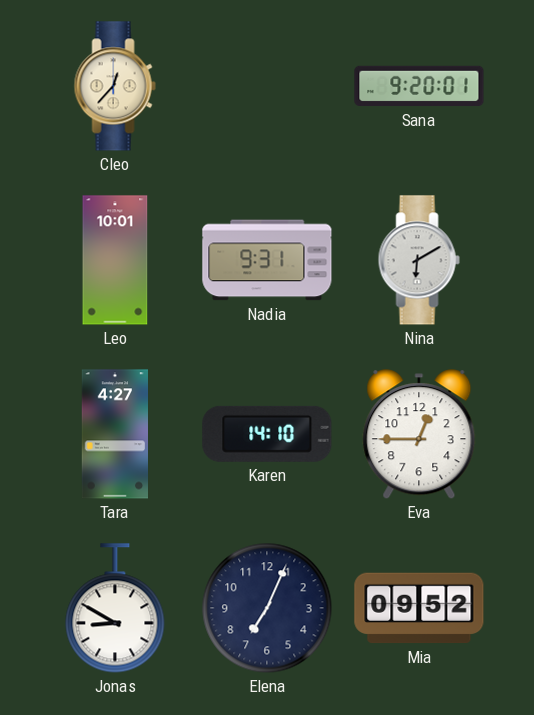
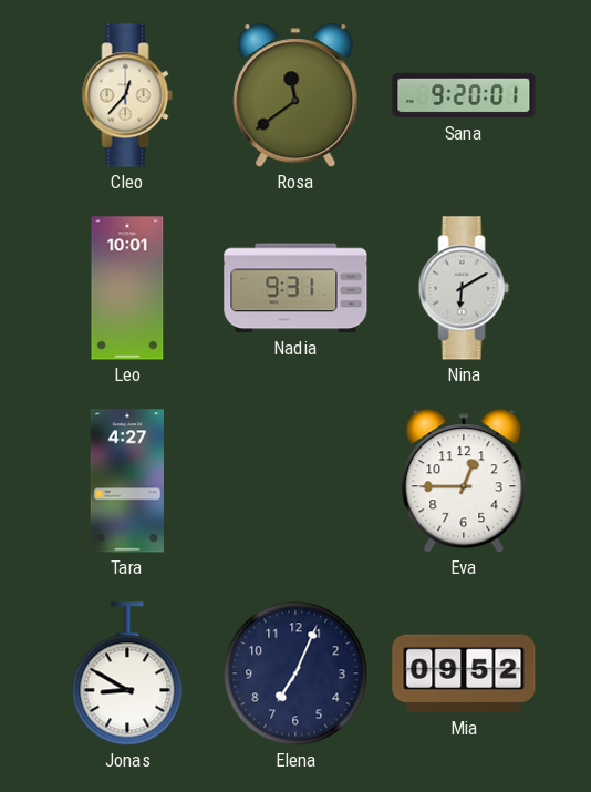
Rosa: none -> 11:39
Karen: 14:10 -> none
